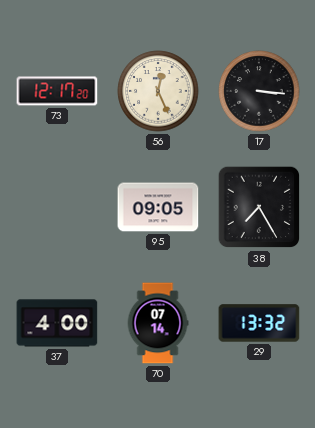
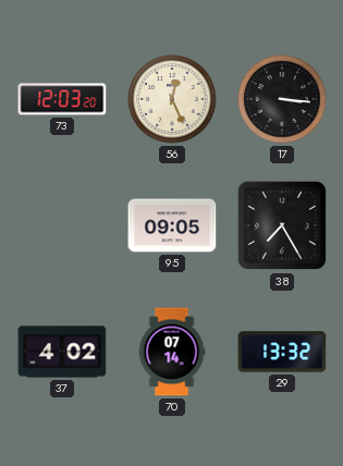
73: 12:17 -> 12:03
37: 4:00 -> 4:02
